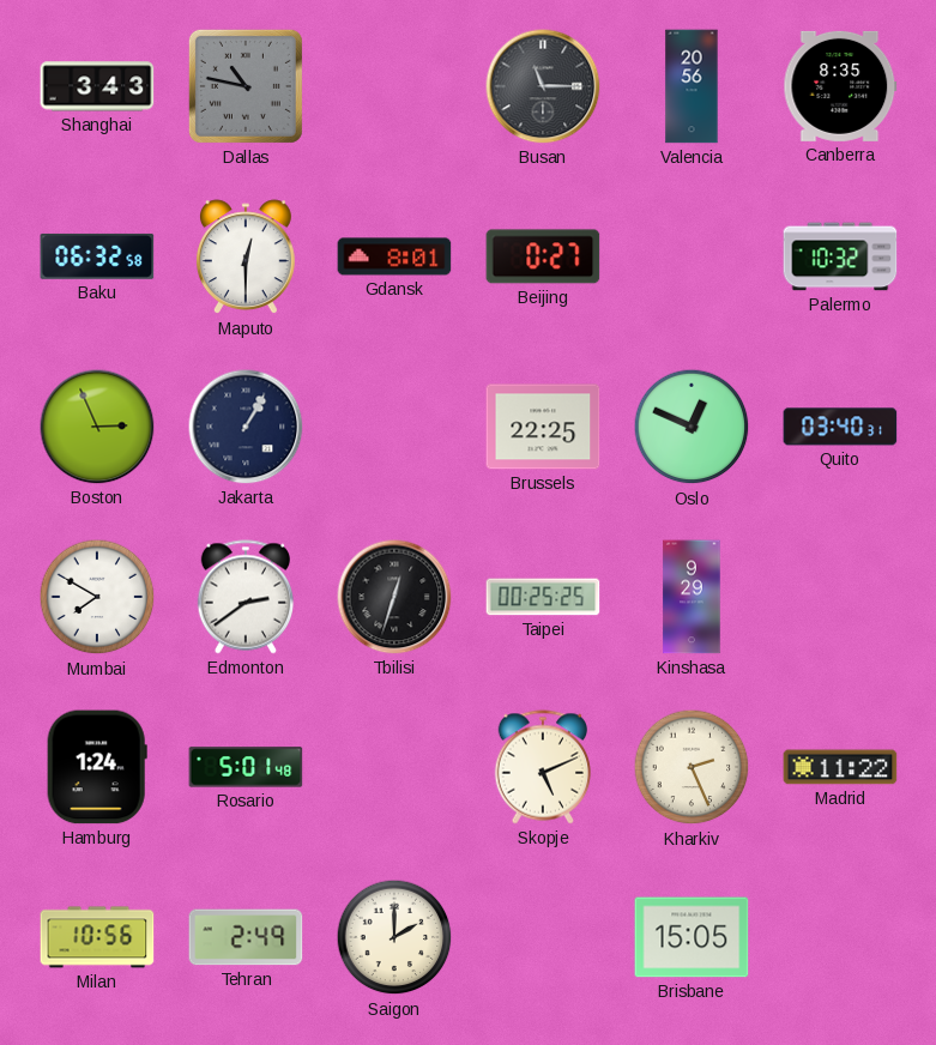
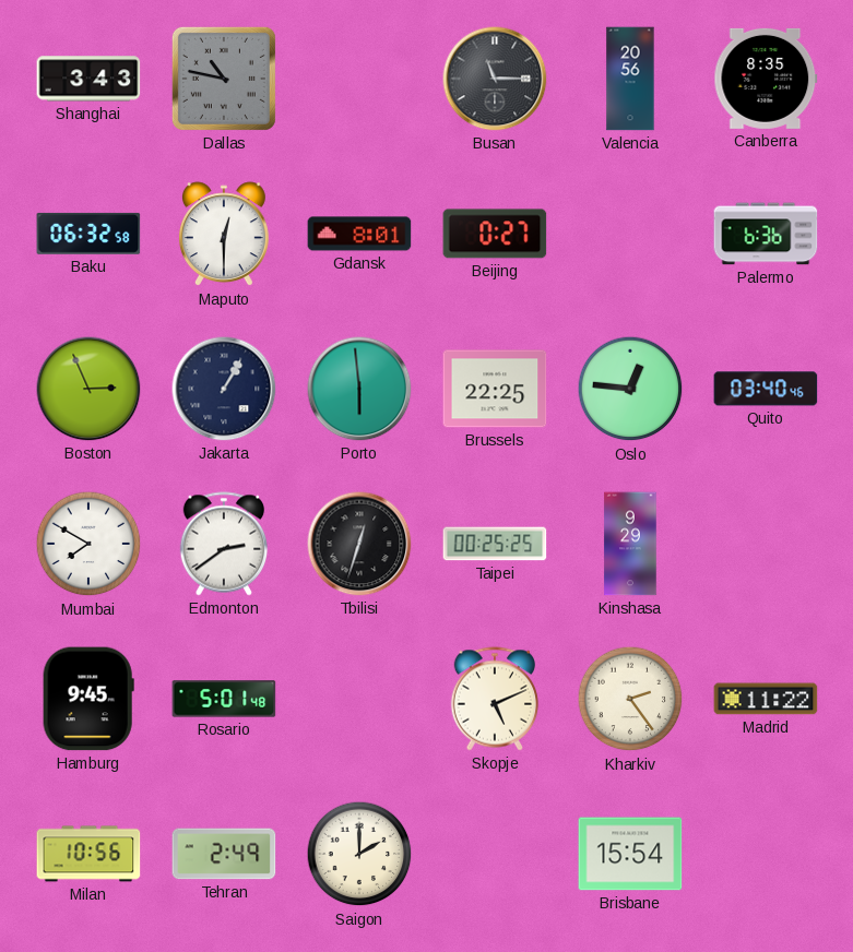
Palermo: 10:32 -> 6:36
Porto: none -> 5:59
Oslo: 12:49 -> 12:46
Quito: 03:40:31 -> 03:40:46
Hamburg: 1:24 -> 9:45
Kharkiv: 2:26 -> 2:24
Brisbane: 15:05 -> 15:54
